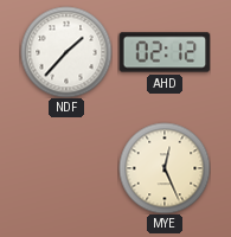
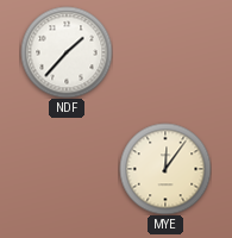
AHD: 02:12 -> none
MYE: 12:26 -> 12:06
